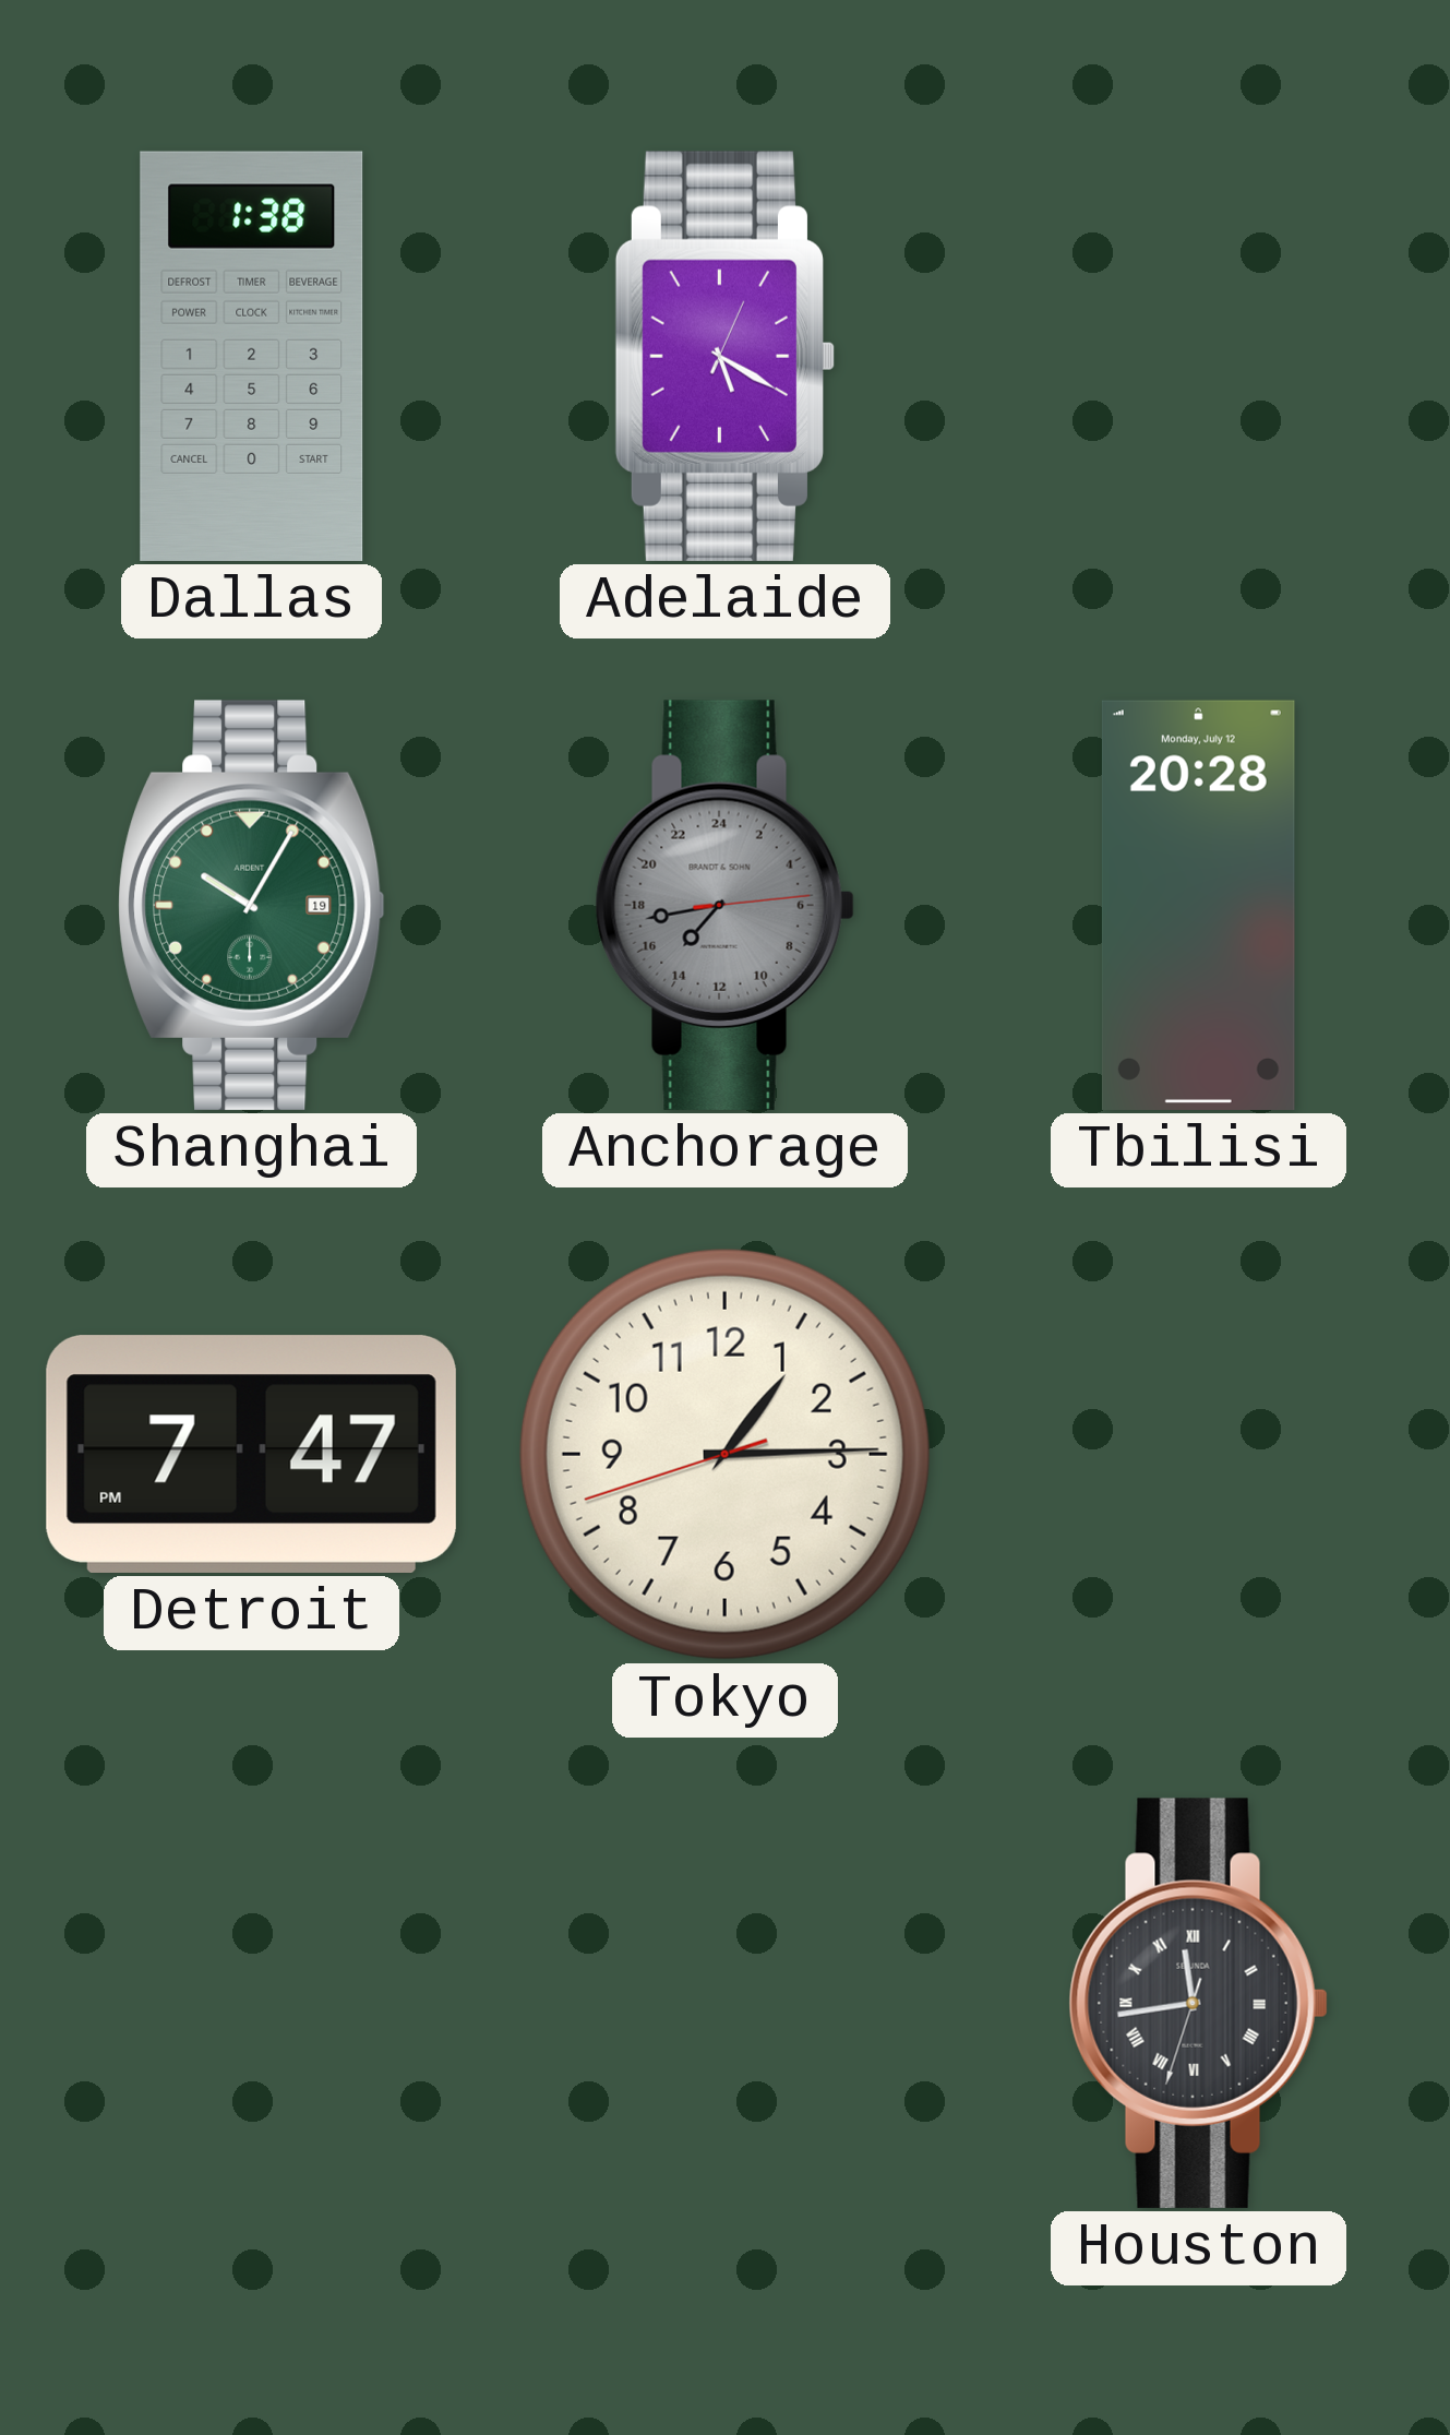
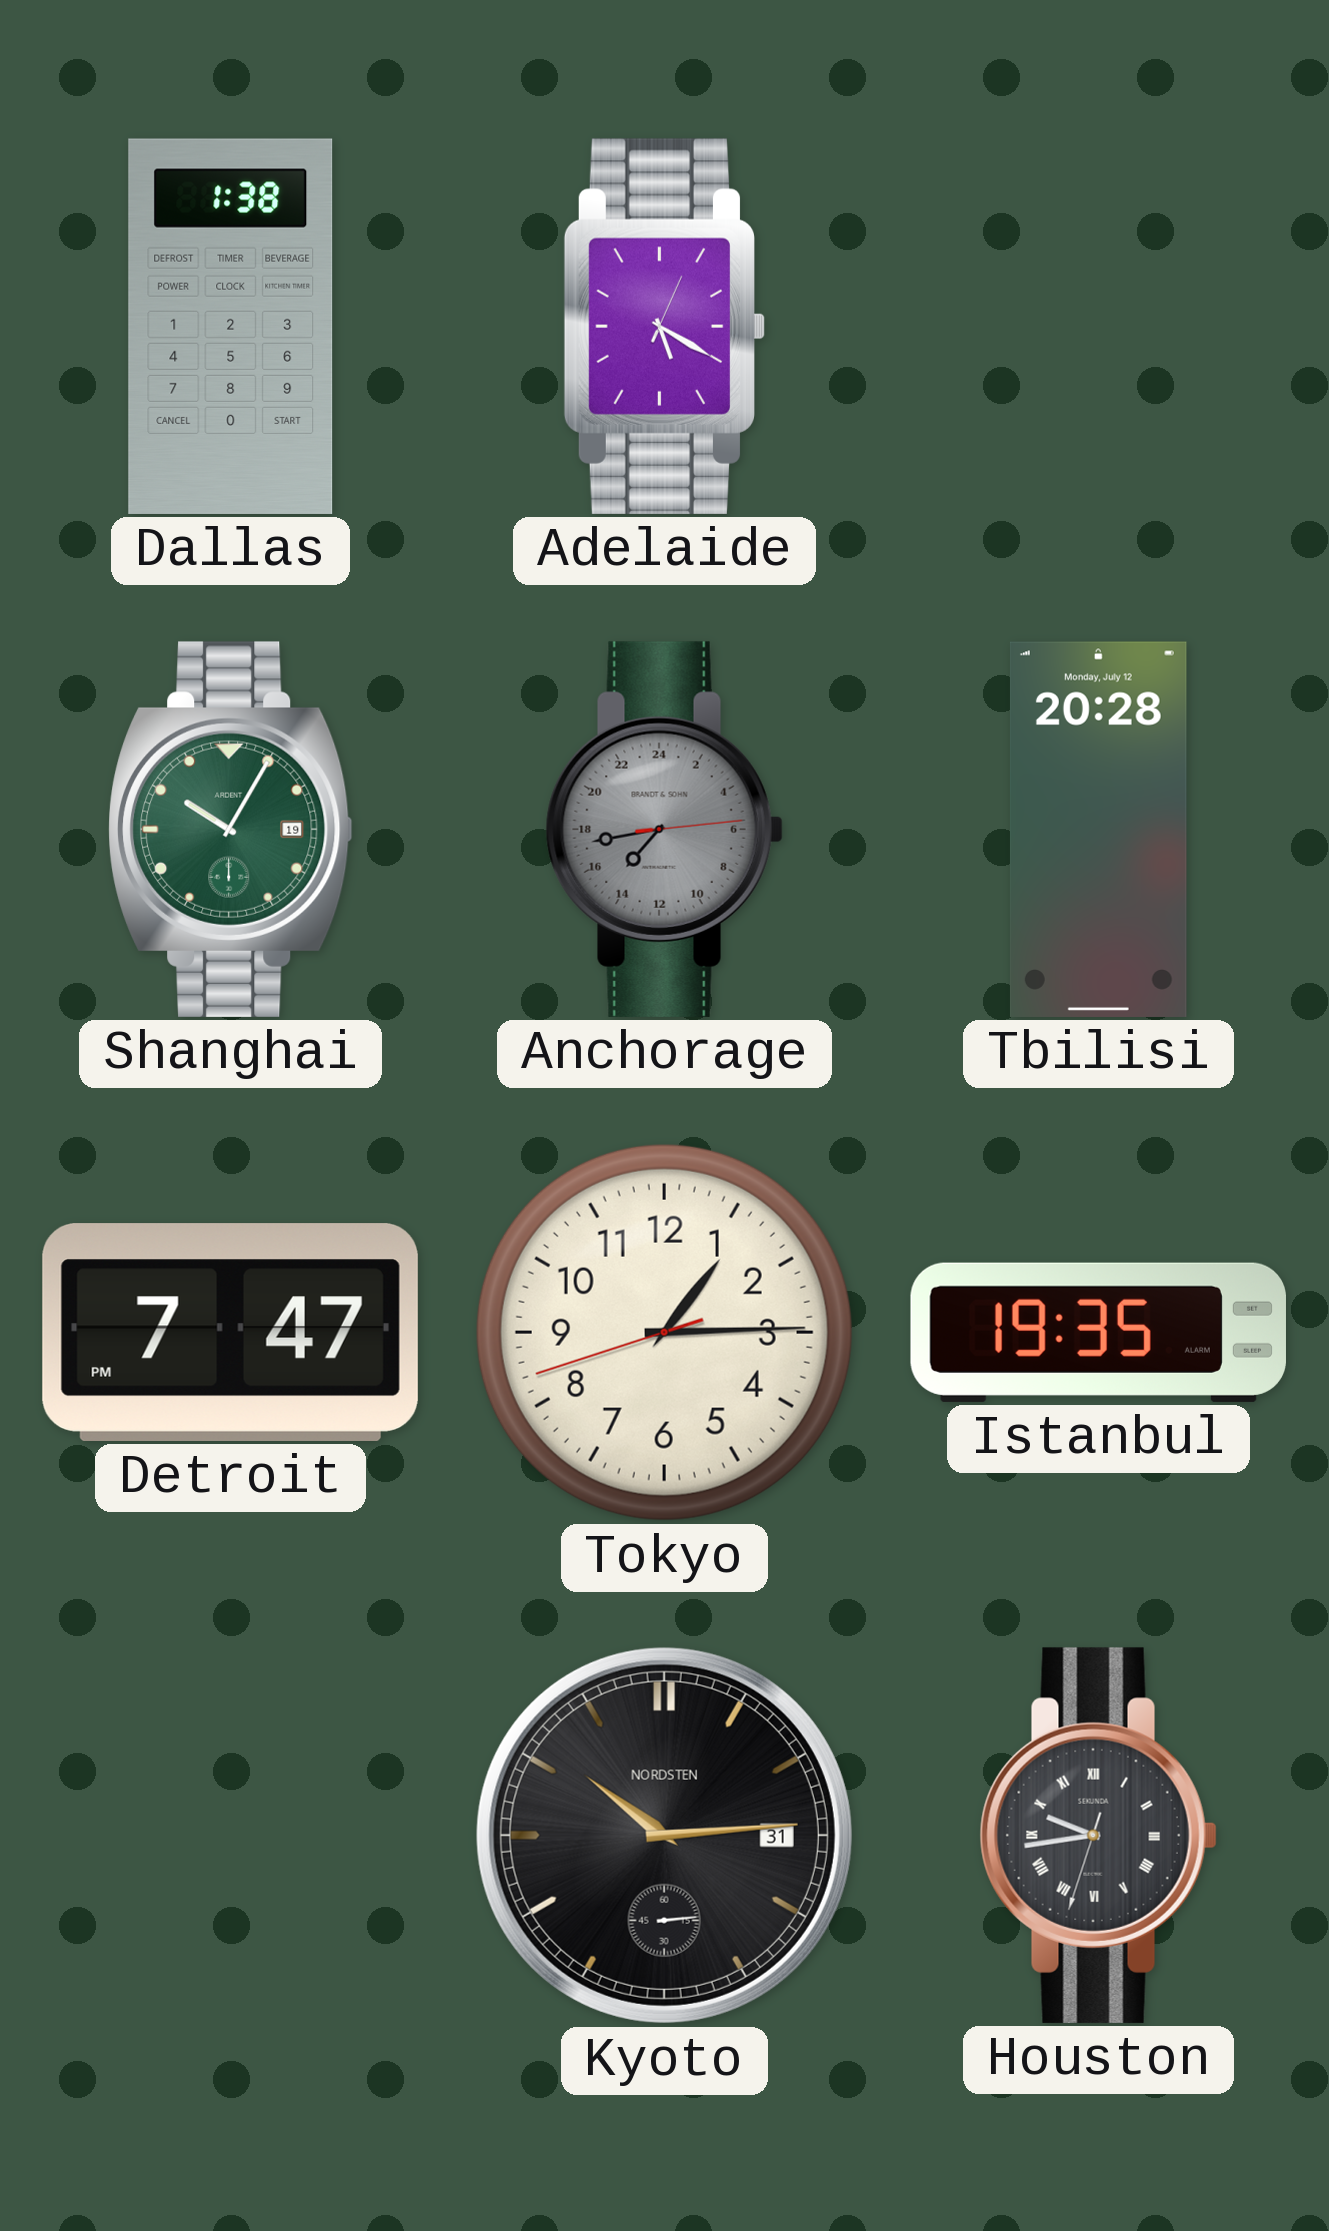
Istanbul: none -> 19:35
Kyoto: none -> 10:14
Houston: 11:43 -> 9:43
